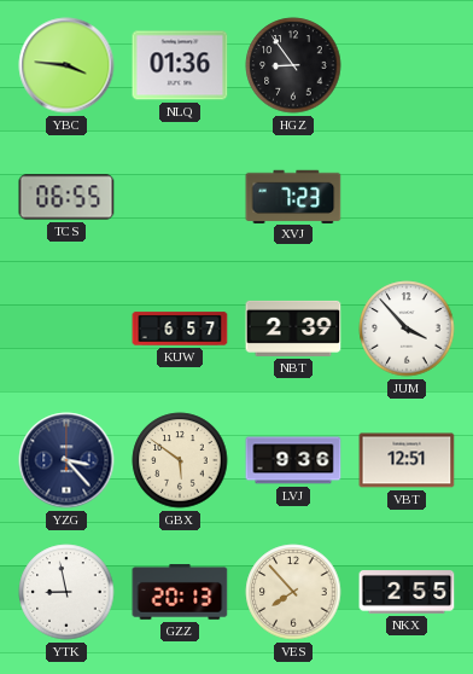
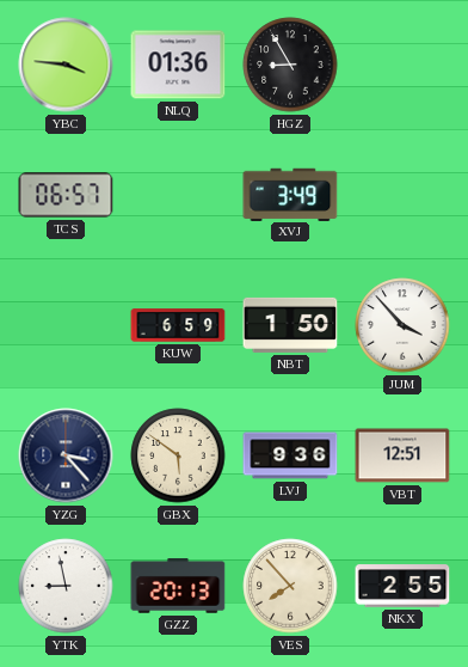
HGZ: 8:54 -> 8:55
TCS: 06:55 -> 06:57
XVJ: 7:23 -> 3:49
KUW: 6:57 -> 6:59
NBT: 2:39 -> 1:50
